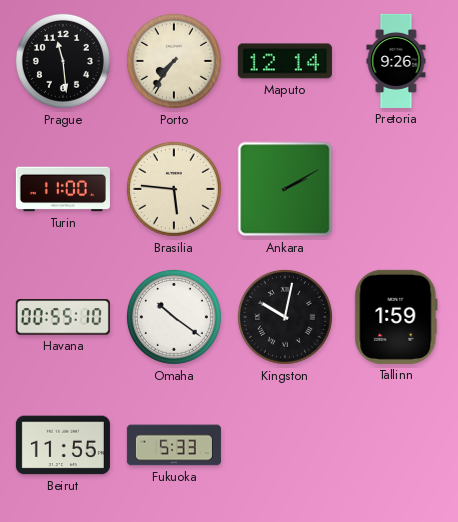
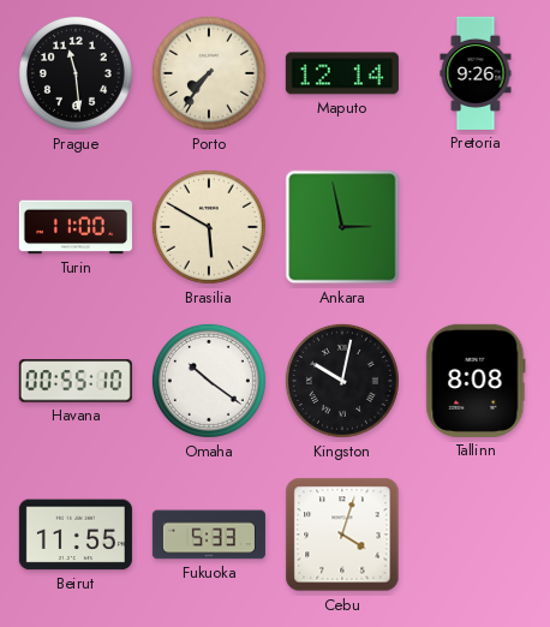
Brasilia: 5:46 -> 5:50
Ankara: 2:10 -> 2:58
Tallinn: 1:59 -> 8:08
Cebu: none -> 4:03
